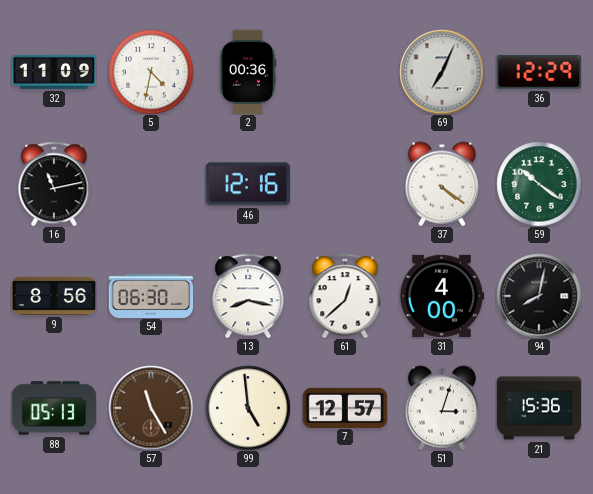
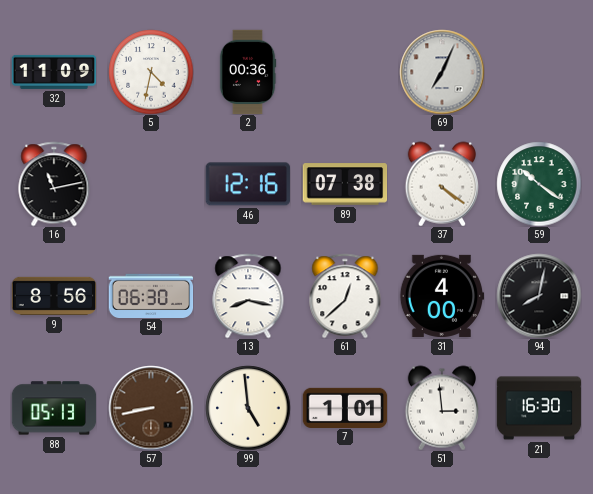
36: 12:29 -> none
89: none -> 07:38
57: 11:25 -> 8:43
7: 12:57 -> 1:01
51: 3:03 -> 2:59
21: 15:36 -> 16:30
